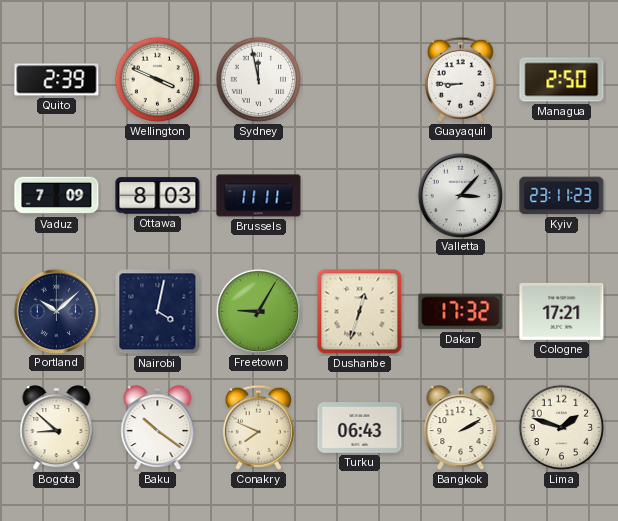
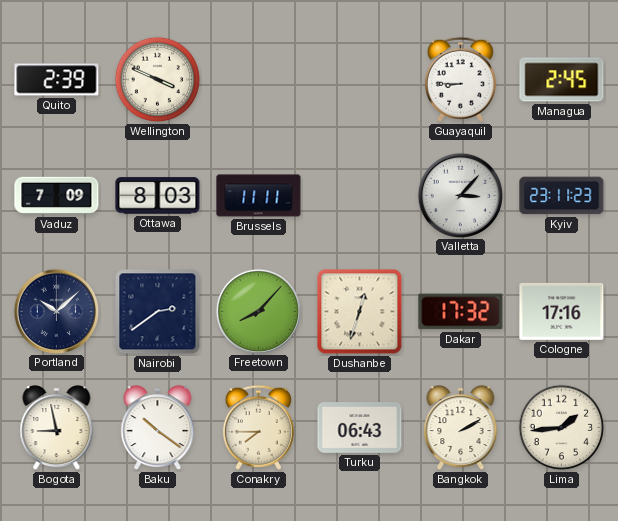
Sydney: 11:58 -> none
Managua: 2:50 -> 2:45
Nairobi: 4:02 -> 2:39
Freetown: 9:05 -> 8:07
Cologne: 17:21 -> 17:16
Bogota: 8:52 -> 8:58
Conakry: 7:49 -> 7:45
Lima: 1:48 -> 1:44
